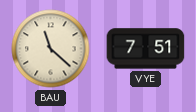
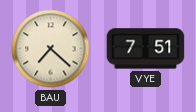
BAU: 11:22 -> 7:22
